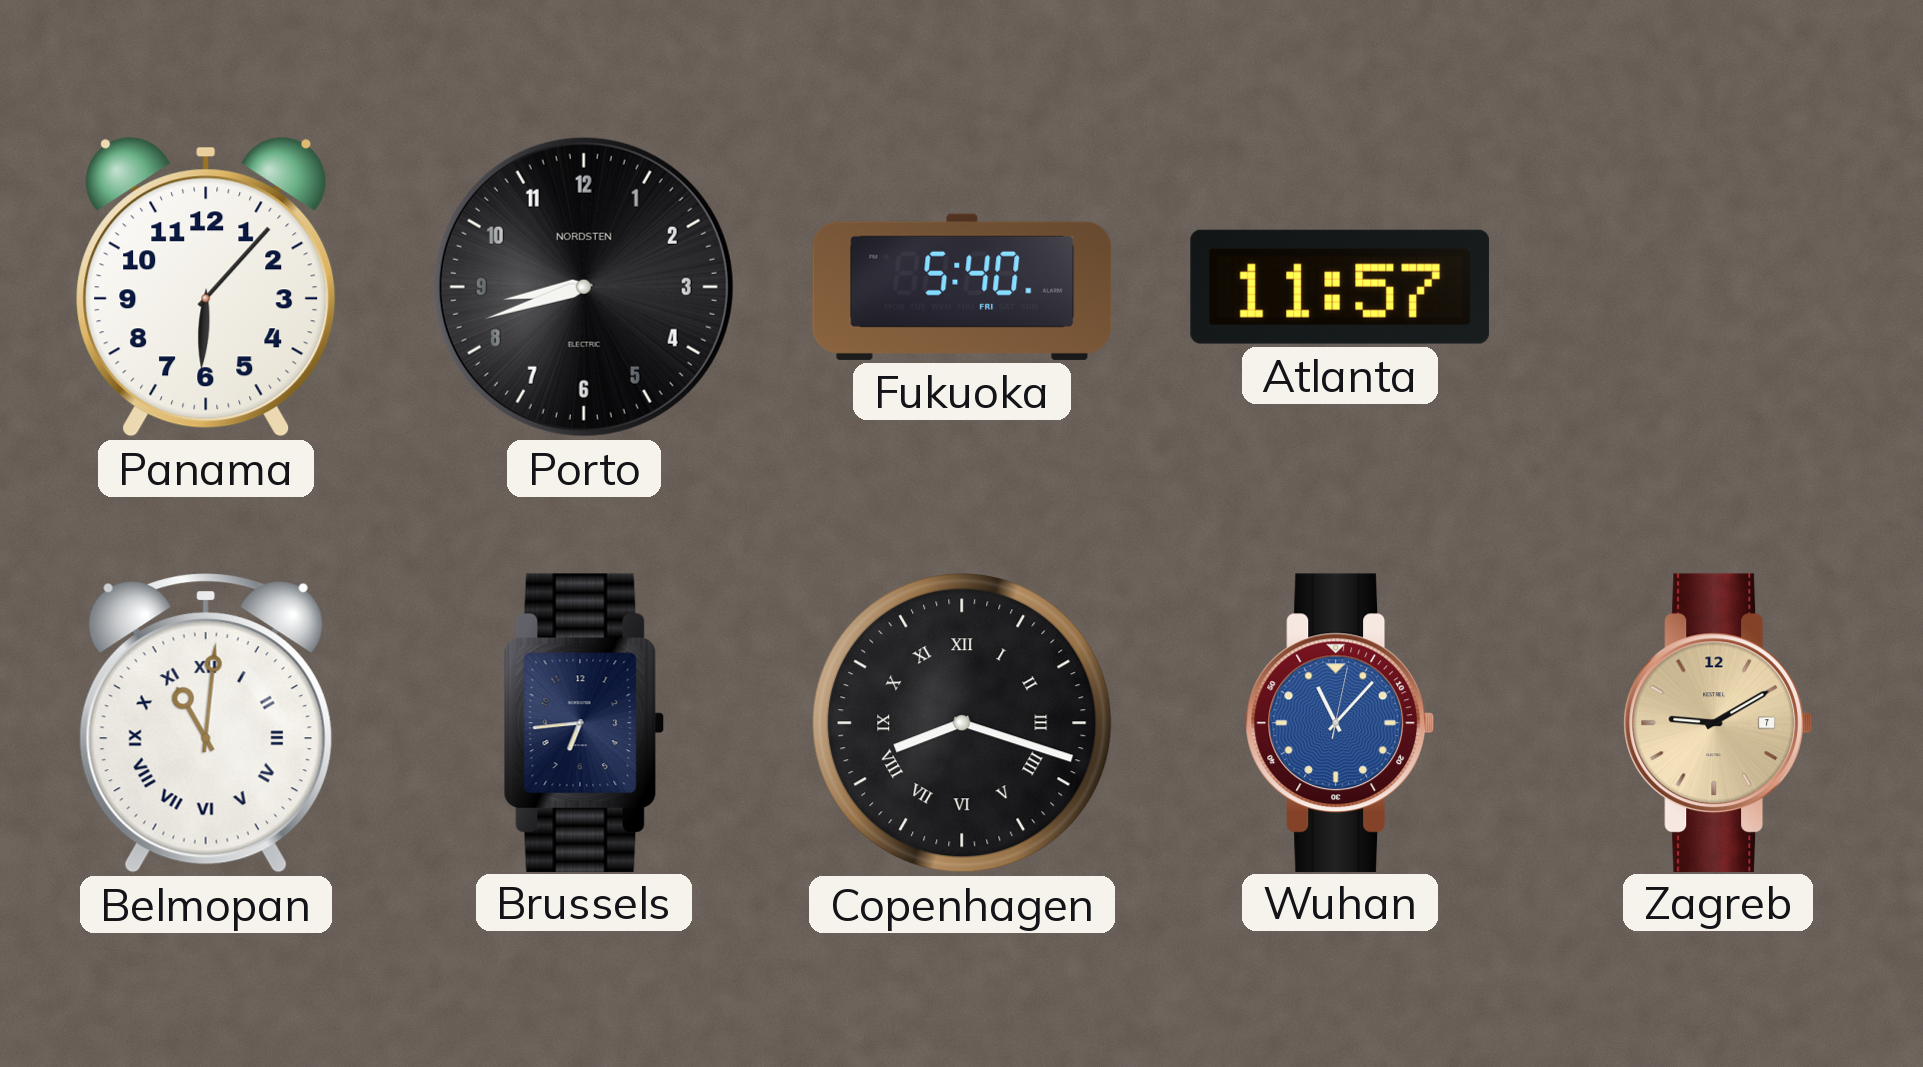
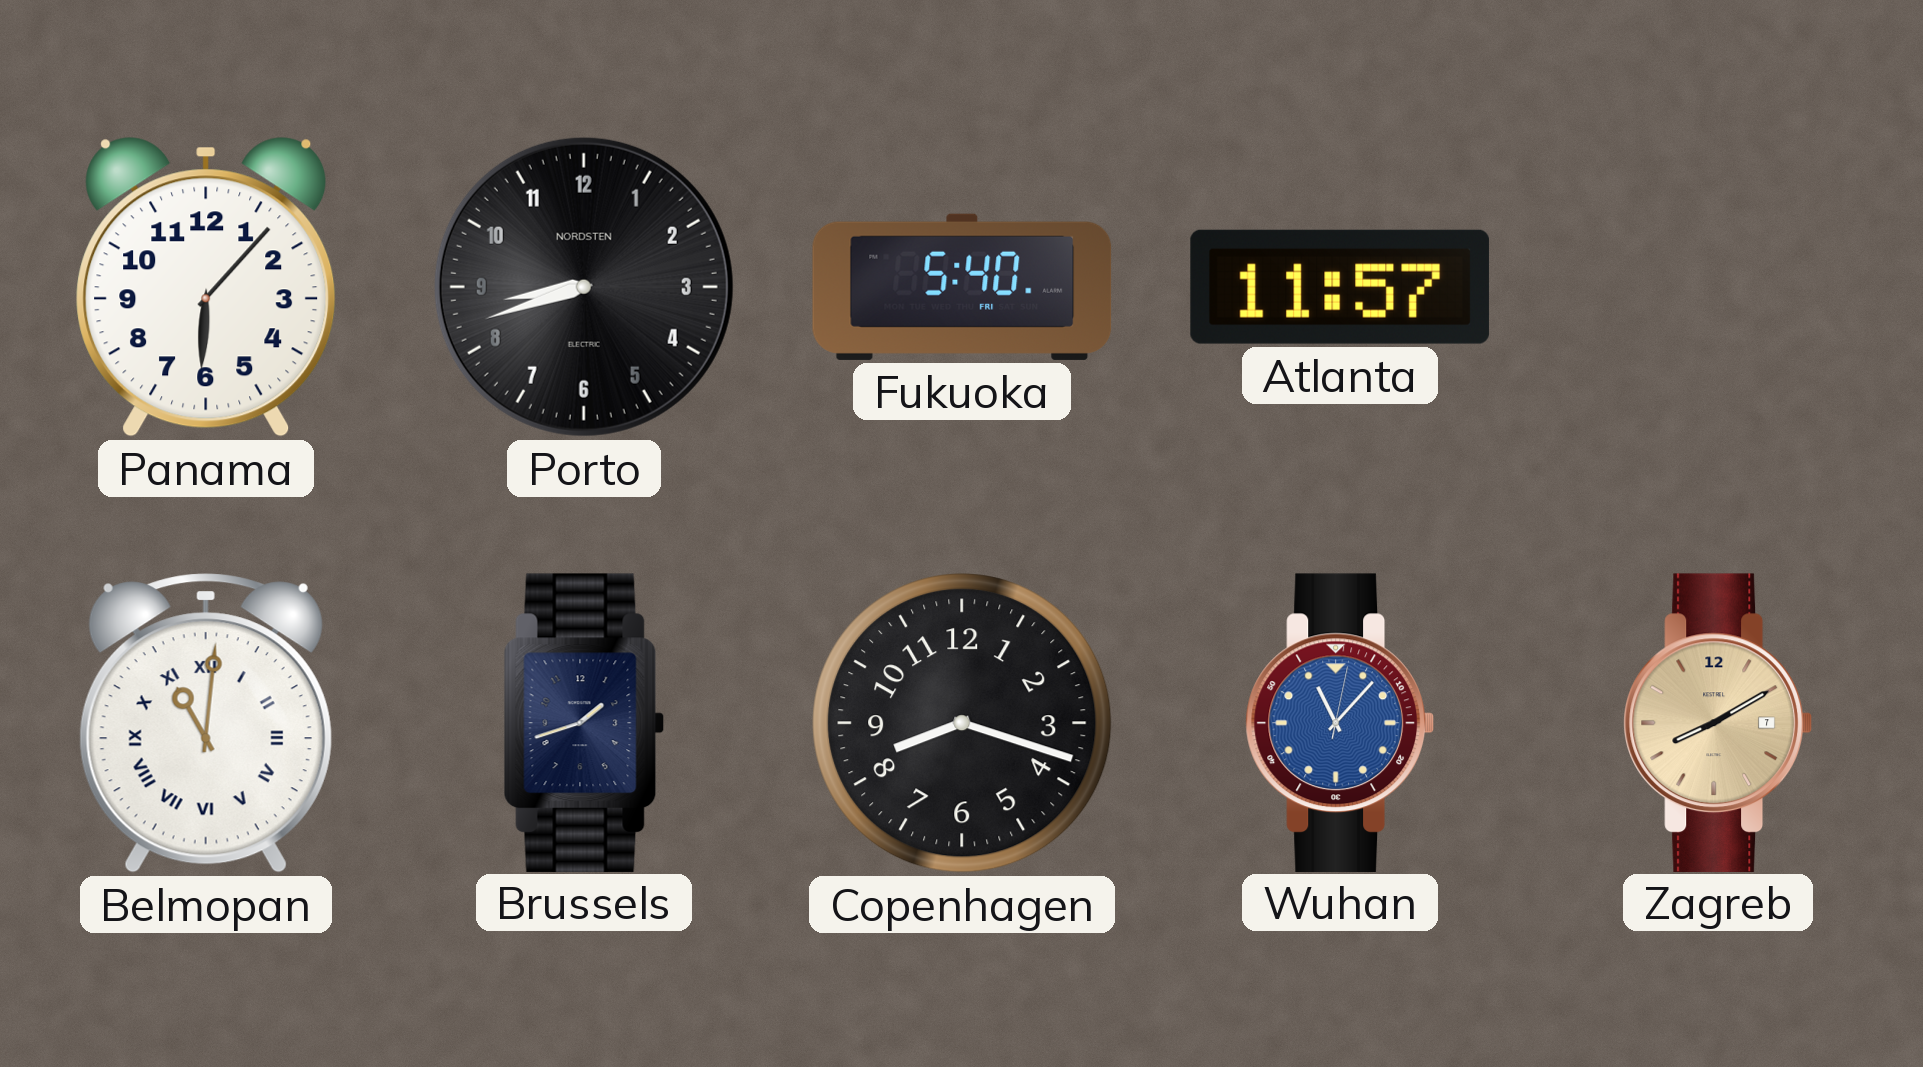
Brussels: 6:44 -> 1:42
Copenhagen numerals: Roman -> Arabic
Zagreb: 9:10 -> 8:10
